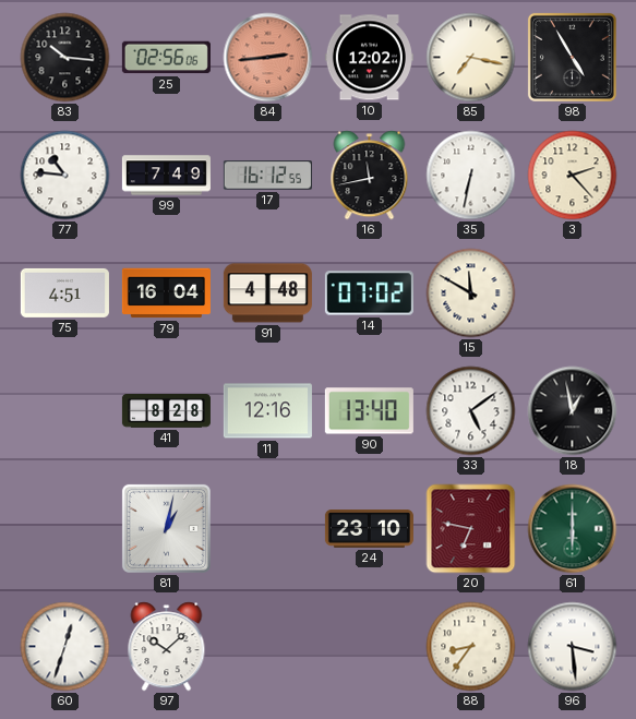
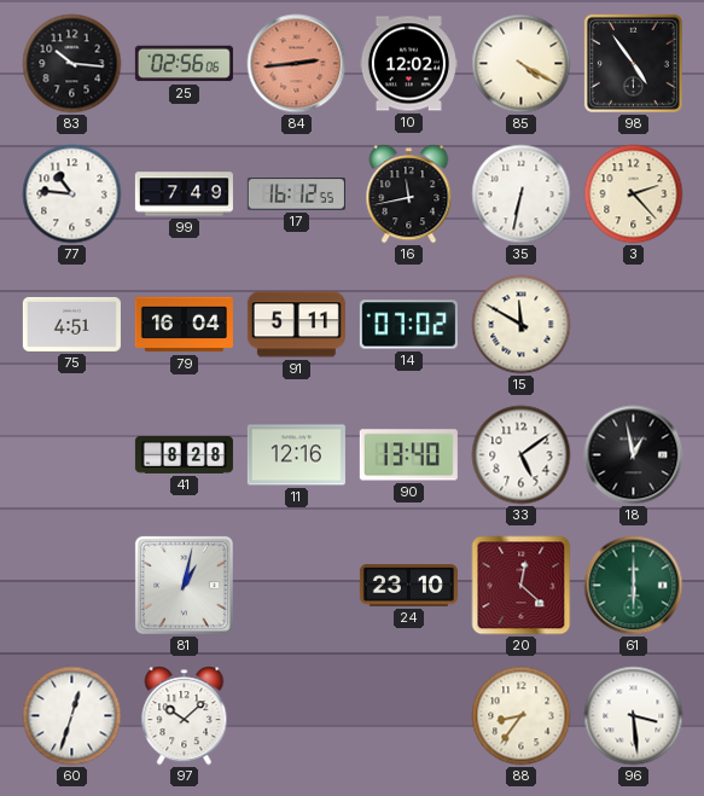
85: 7:17 -> 4:20
98: 4:55 -> 4:54
91: 4:48 -> 5:11
20: 6:47 -> 12:22
